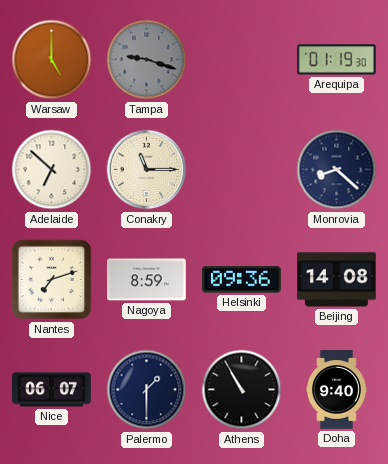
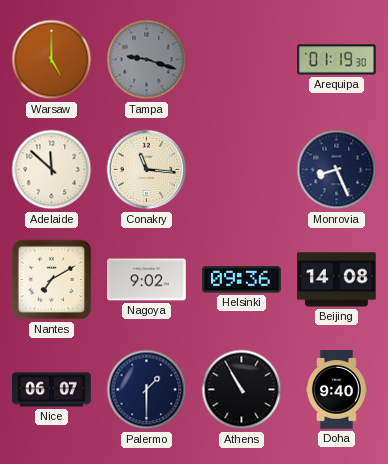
Adelaide: 6:52 -> 11:52
Conakry: 11:15 -> 11:16
Monrovia: 8:22 -> 8:26
Nantes: 7:12 -> 7:10
Nagoya: 8:59 -> 9:02
